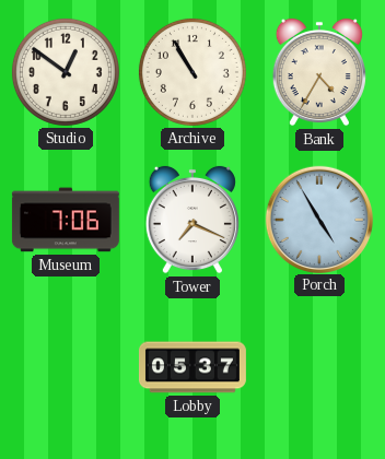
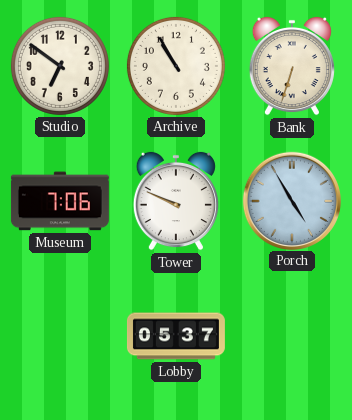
Studio: 12:51 -> 6:51
Bank: 4:35 -> 6:33
Tower: 7:19 -> 9:49
